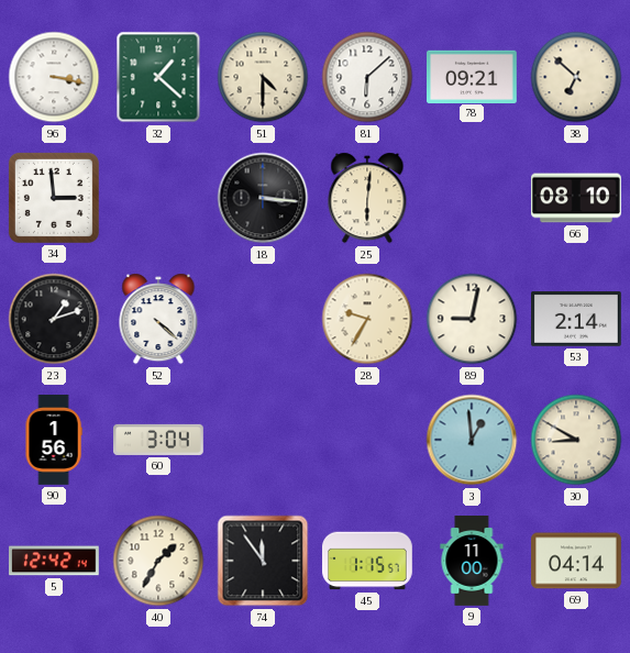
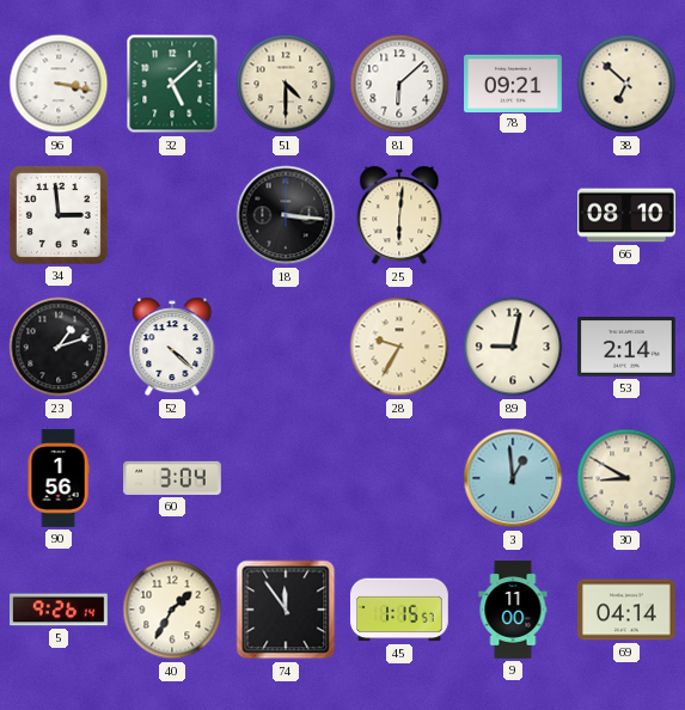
32: 1:22 -> 5:08
5: 12:42 -> 9:26
